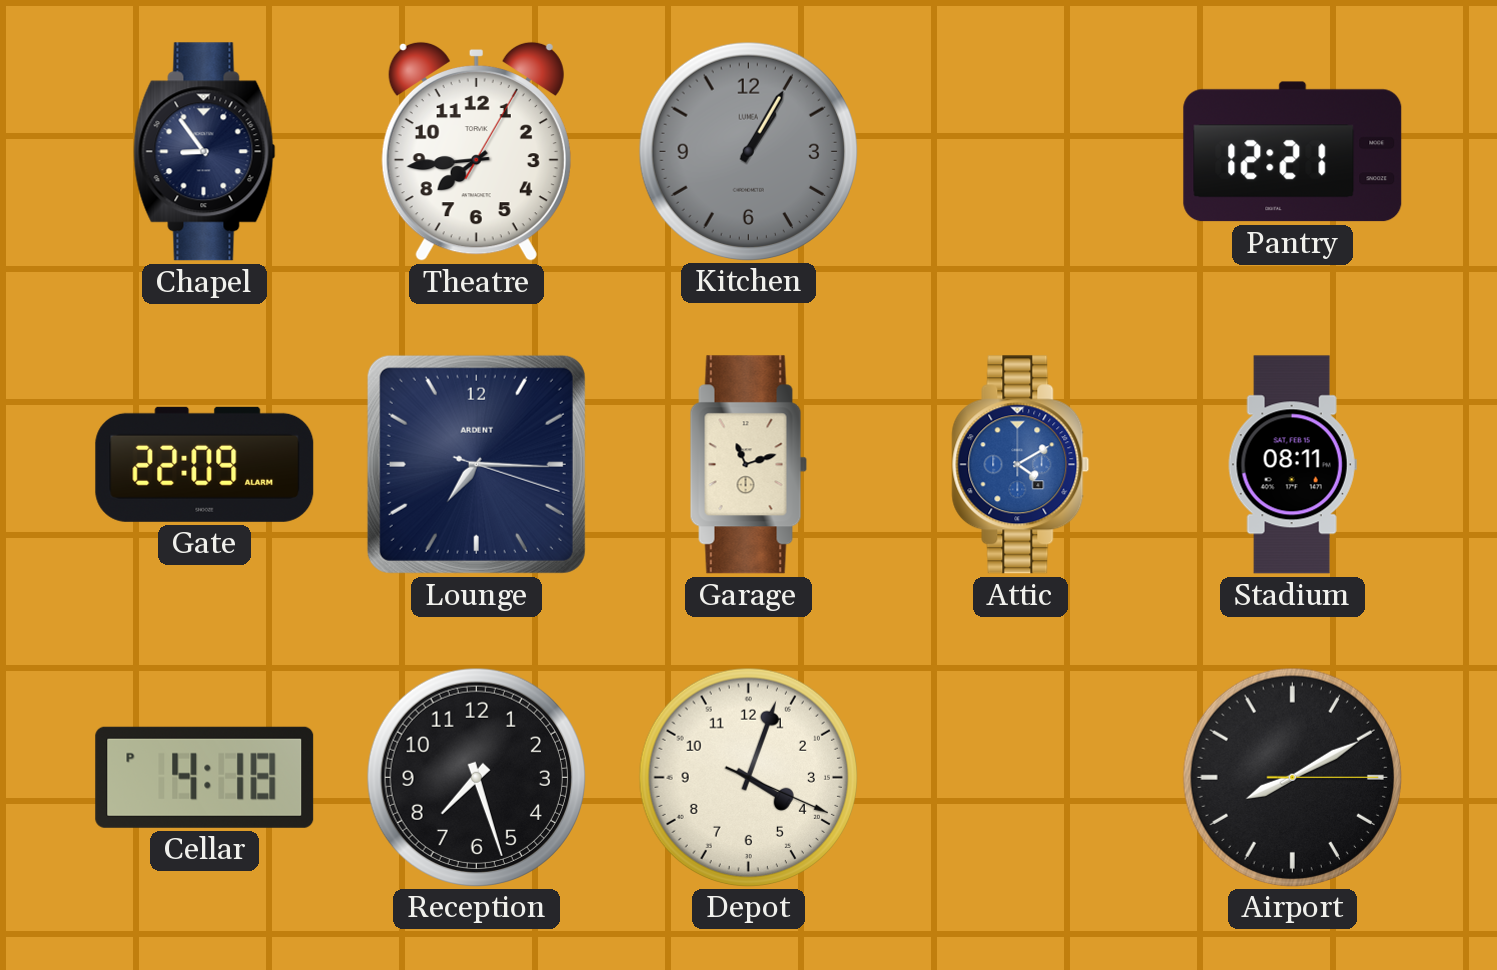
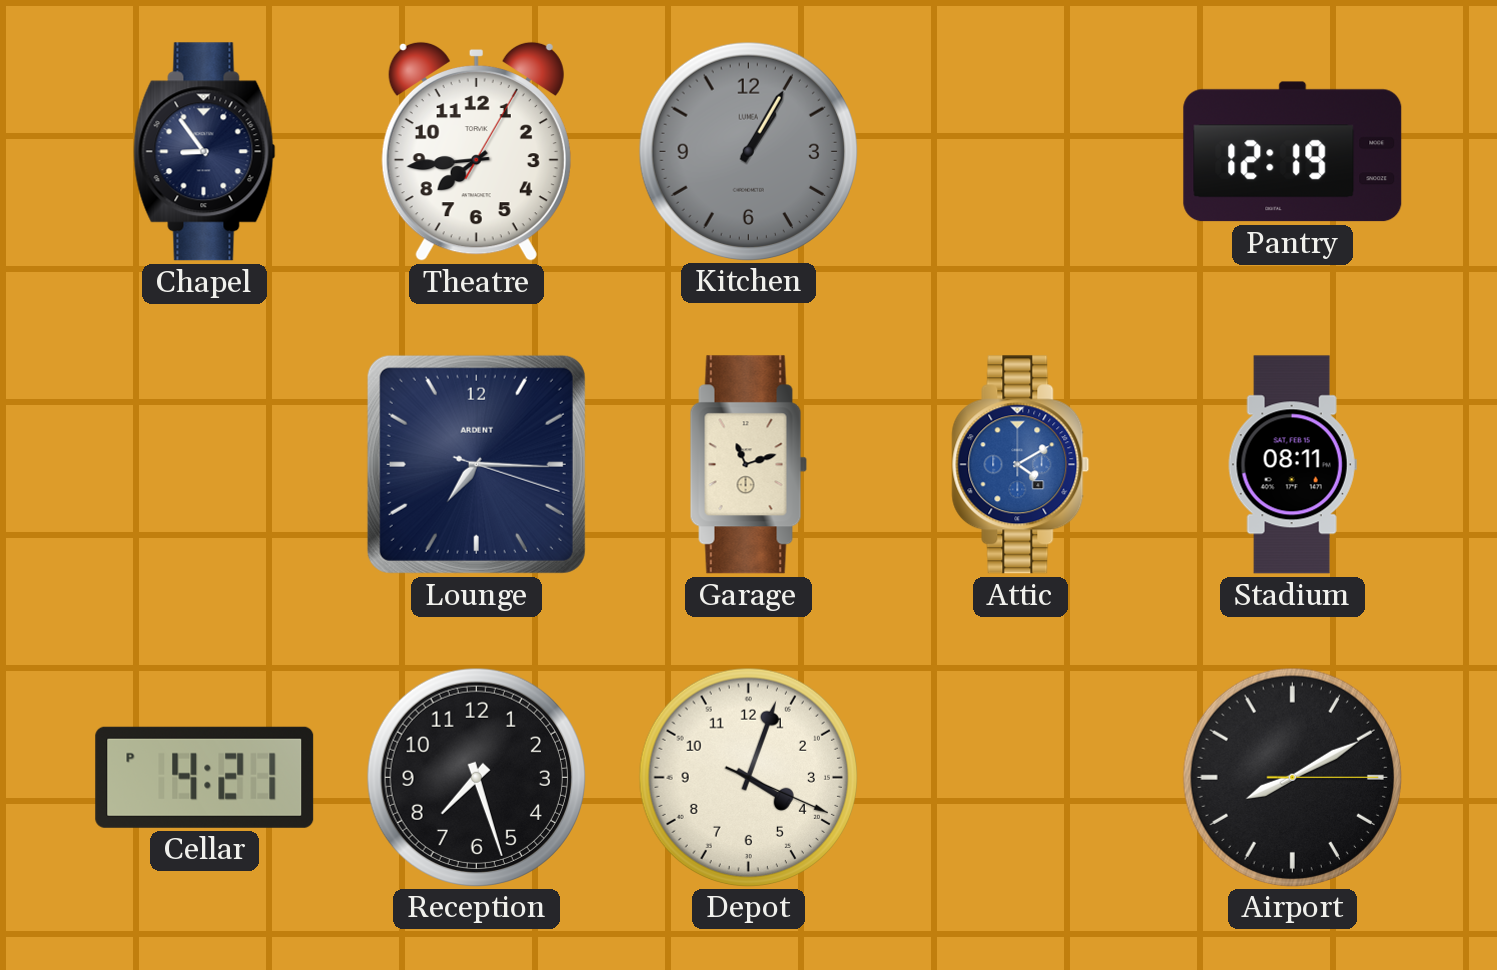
Pantry: 12:21 -> 12:19
Gate: 22:09 -> none
Cellar: 4:18 -> 4:21
